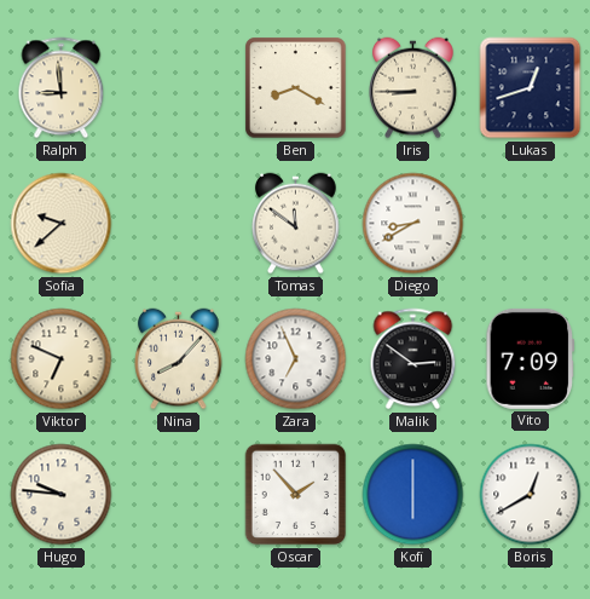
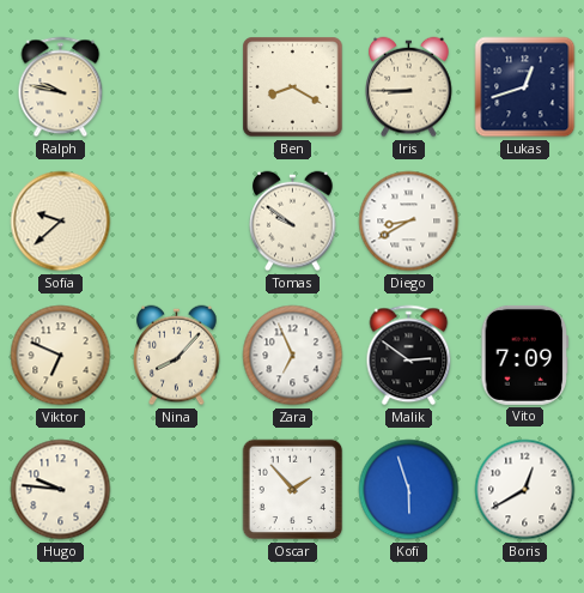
Ralph: 8:59 -> 9:47
Tomas: 11:51 -> 9:51
Kofi: 6:00 -> 5:57
